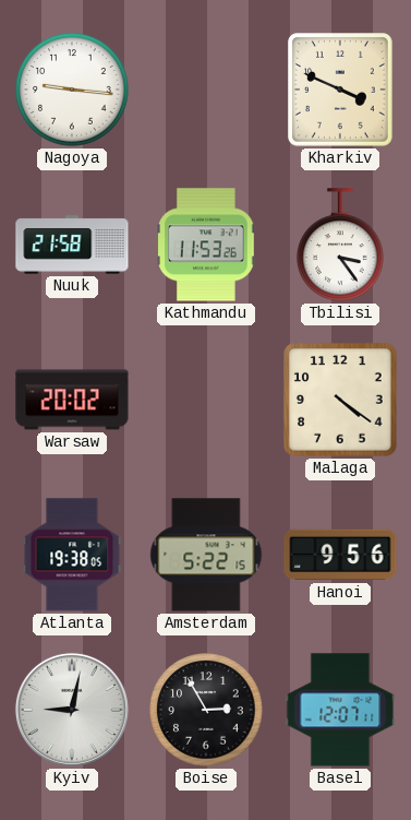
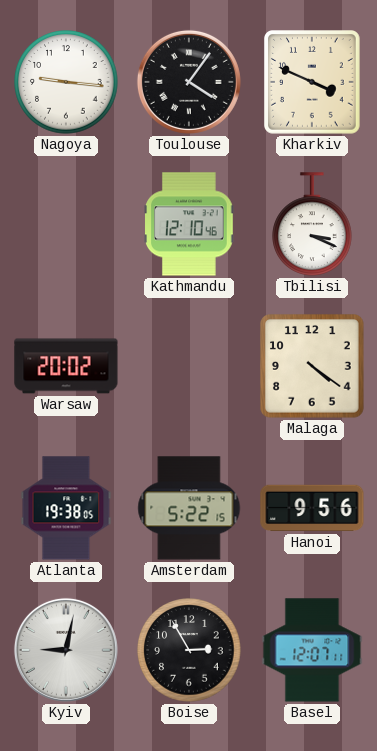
Toulouse: none -> 4:06
Nuuk: 21:58 -> none
Kathmandu: 11:53 -> 12:10
Tbilisi: 3:24 -> 3:19
